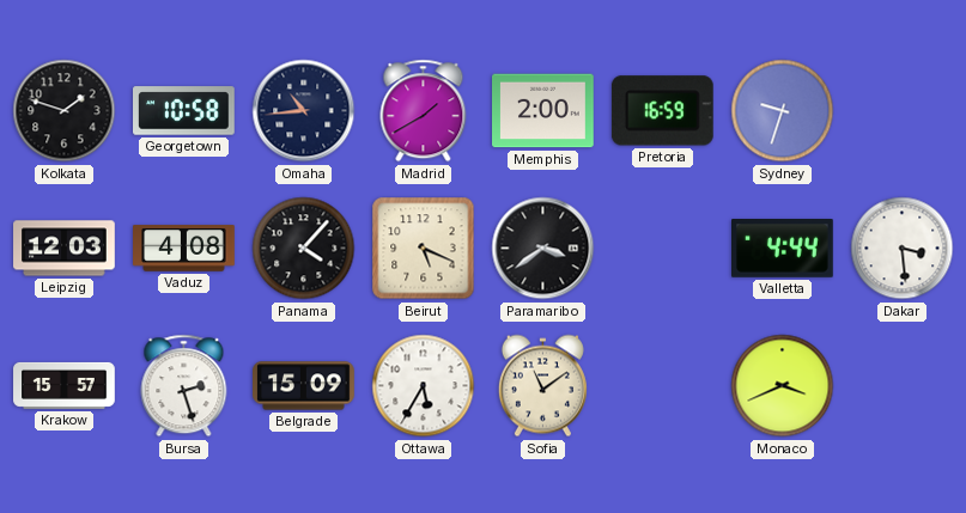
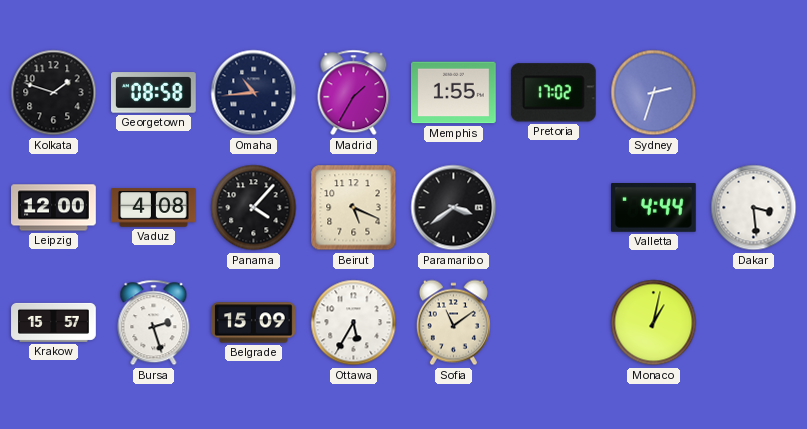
Georgetown: 10:58 -> 08:58
Madrid: 1:40 -> 1:35
Memphis: 2:00 -> 1:55
Pretoria: 16:59 -> 17:02
Sydney: 9:33 -> 2:33
Leipzig: 12:03 -> 12:00
Monaco: 3:41 -> 1:02
